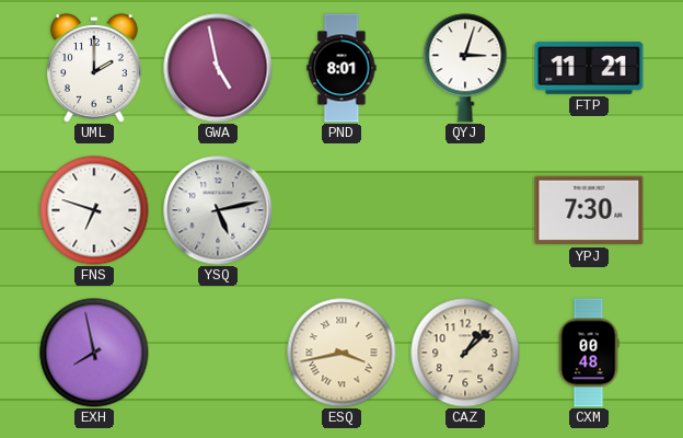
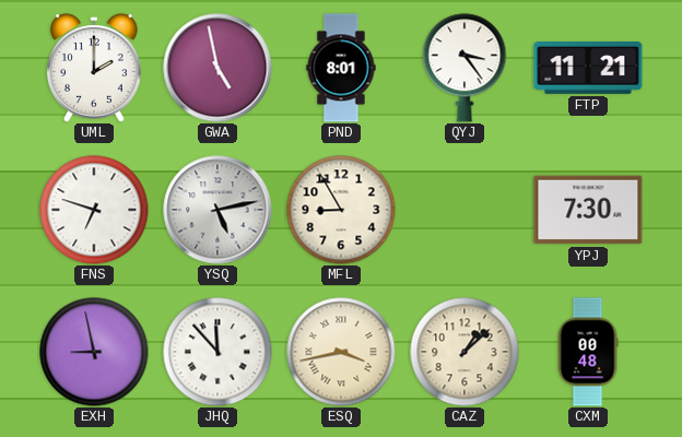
QYJ: 3:03 -> 3:24
MFL: none -> 8:55
EXH: 7:58 -> 8:58
JHQ: none -> 11:53
